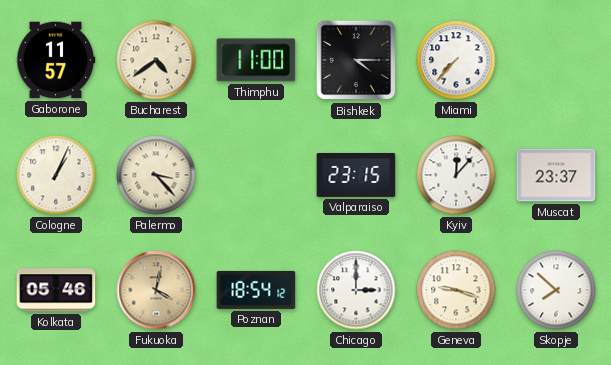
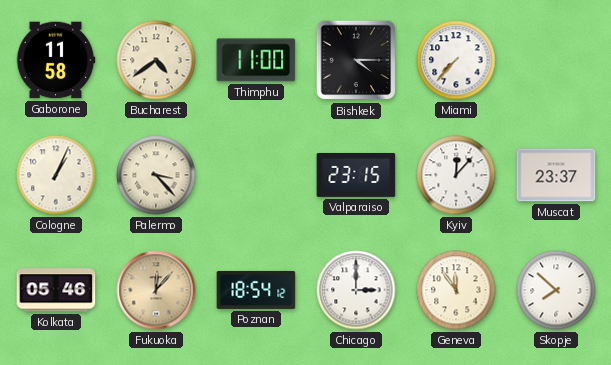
Gaborone: 11:57 -> 11:58
Fukuoka: 4:02 -> 12:07
Geneva: 9:18 -> 11:54
